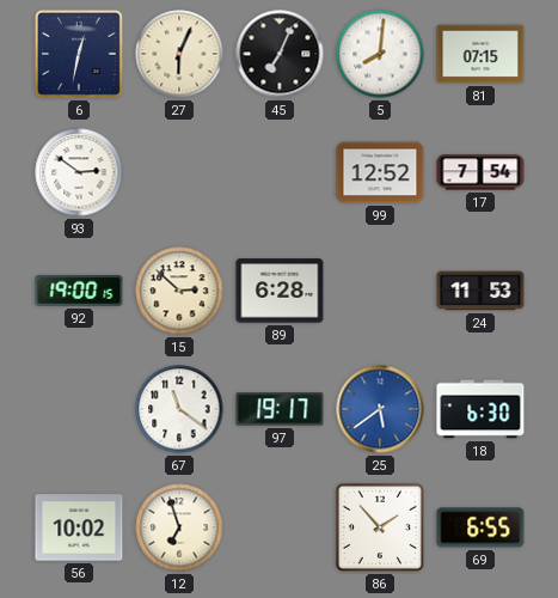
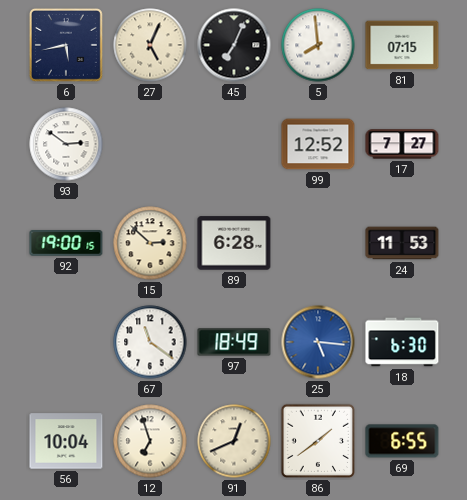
6: 12:32 -> 5:43
27: 6:04 -> 5:04
5: 8:01 -> 7:59
17: 7:54 -> 7:27
97: 19:17 -> 18:49
25: 5:39 -> 5:16
56: 10:02 -> 10:04
91: none -> 12:41
86: 1:53 -> 1:39
